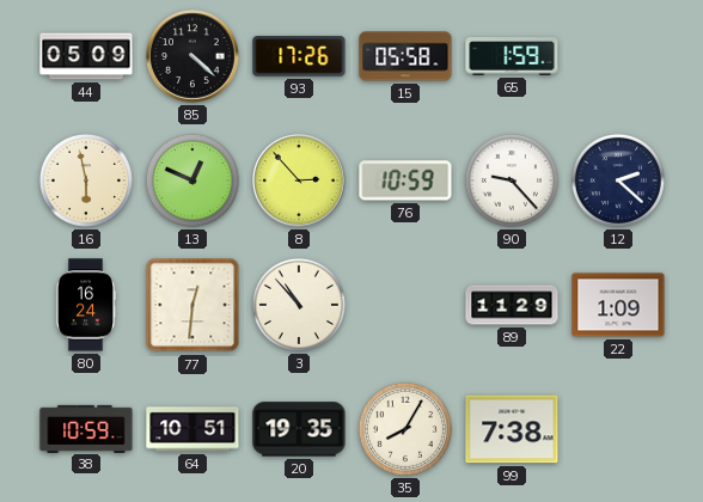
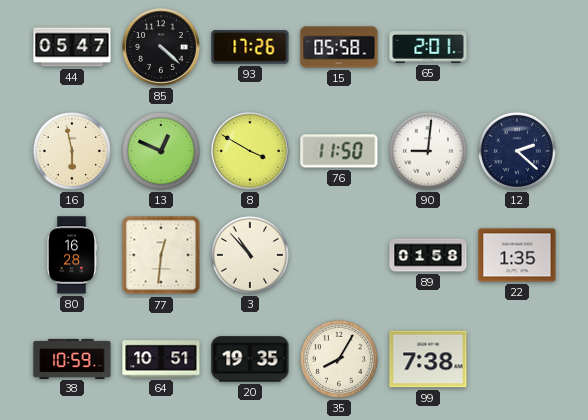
44: 05:09 -> 05:47
65: 1:59 -> 2:01
8: 2:53 -> 3:50
76: 10:59 -> 11:50
90: 9:23 -> 9:01
80: 16:24 -> 16:28
89: 11:29 -> 01:58
22: 1:09 -> 1:35
